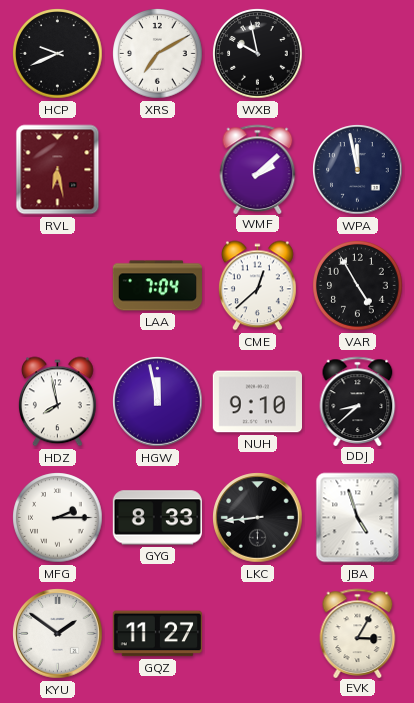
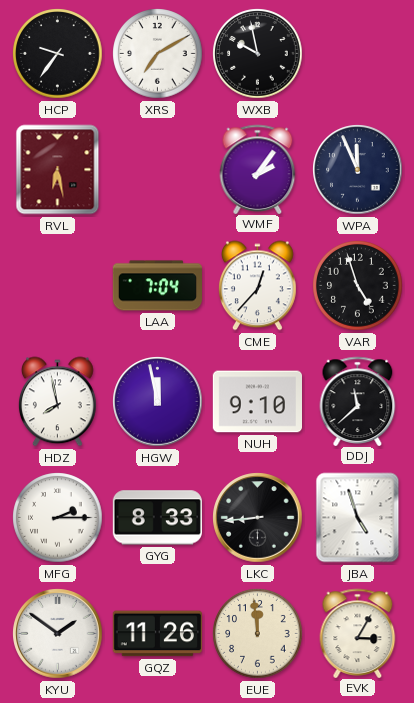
HCP: 9:41 -> 9:36
WMF: 2:08 -> 2:06
WPA: 11:58 -> 11:56
CME: 12:38 -> 12:37
VAR: 4:55 -> 4:57
DDJ: 8:38 -> 11:38
GQZ: 11:27 -> 11:26
EUE: none -> 11:59
